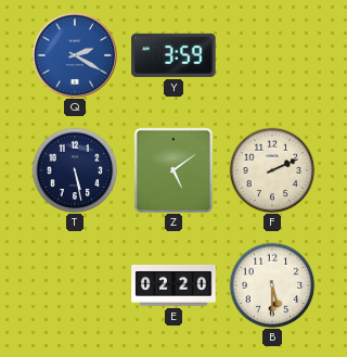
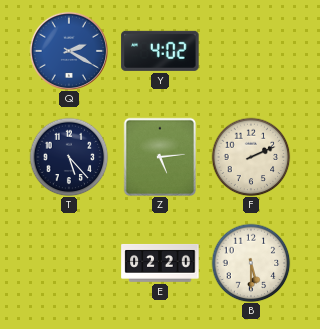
Y: 3:59 -> 4:02
T: 5:28 -> 5:23
Z: 5:09 -> 5:14
